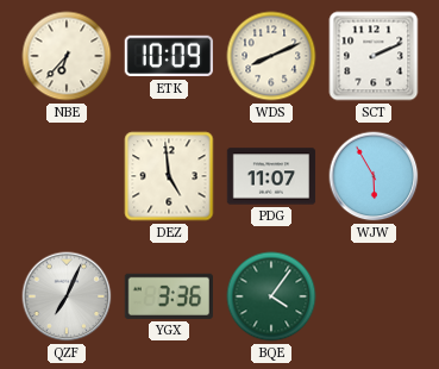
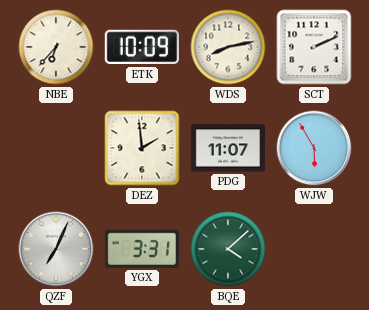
WDS: 8:11 -> 8:13
DEZ: 4:59 -> 1:59
YGX: 3:36 -> 3:31
BQE: 4:06 -> 4:08
